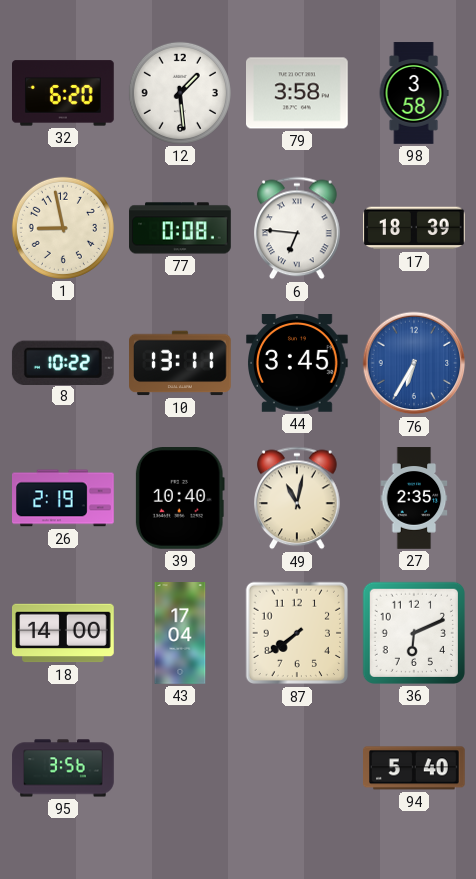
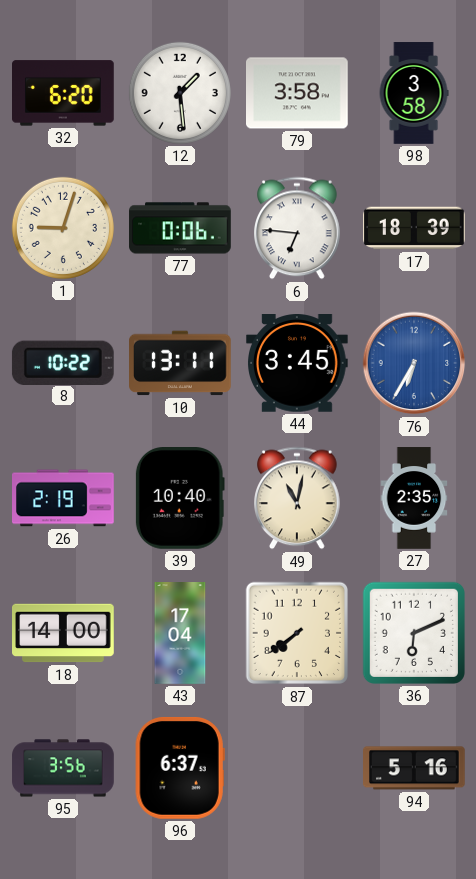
1: 8:58 -> 9:03
77: 0:08 -> 0:06
96: none -> 6:37
94: 5:40 -> 5:16
